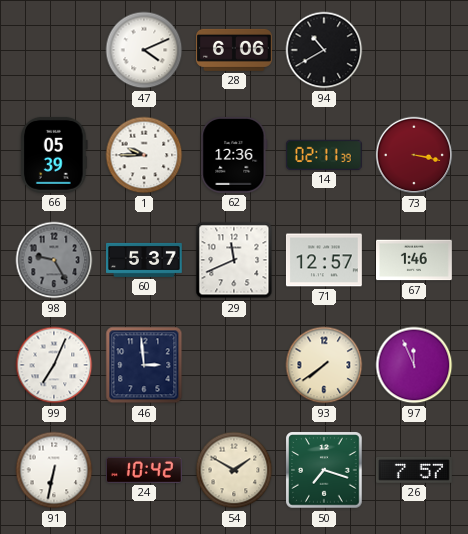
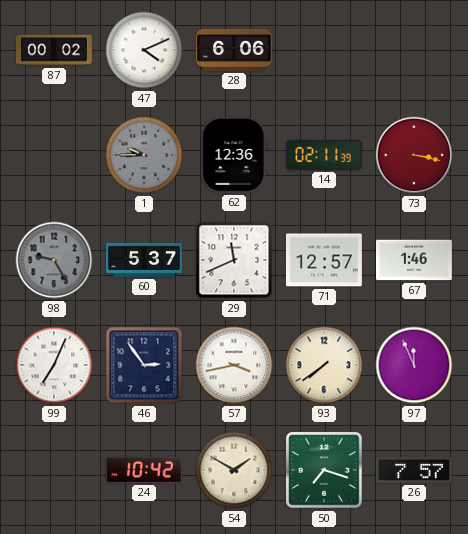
87: none -> 00:02
94: 10:40 -> none
66: 05:39 -> none
1 dial: white -> grey
46: 2:59 -> 2:54
57: none -> 3:43
91: 6:32 -> none
